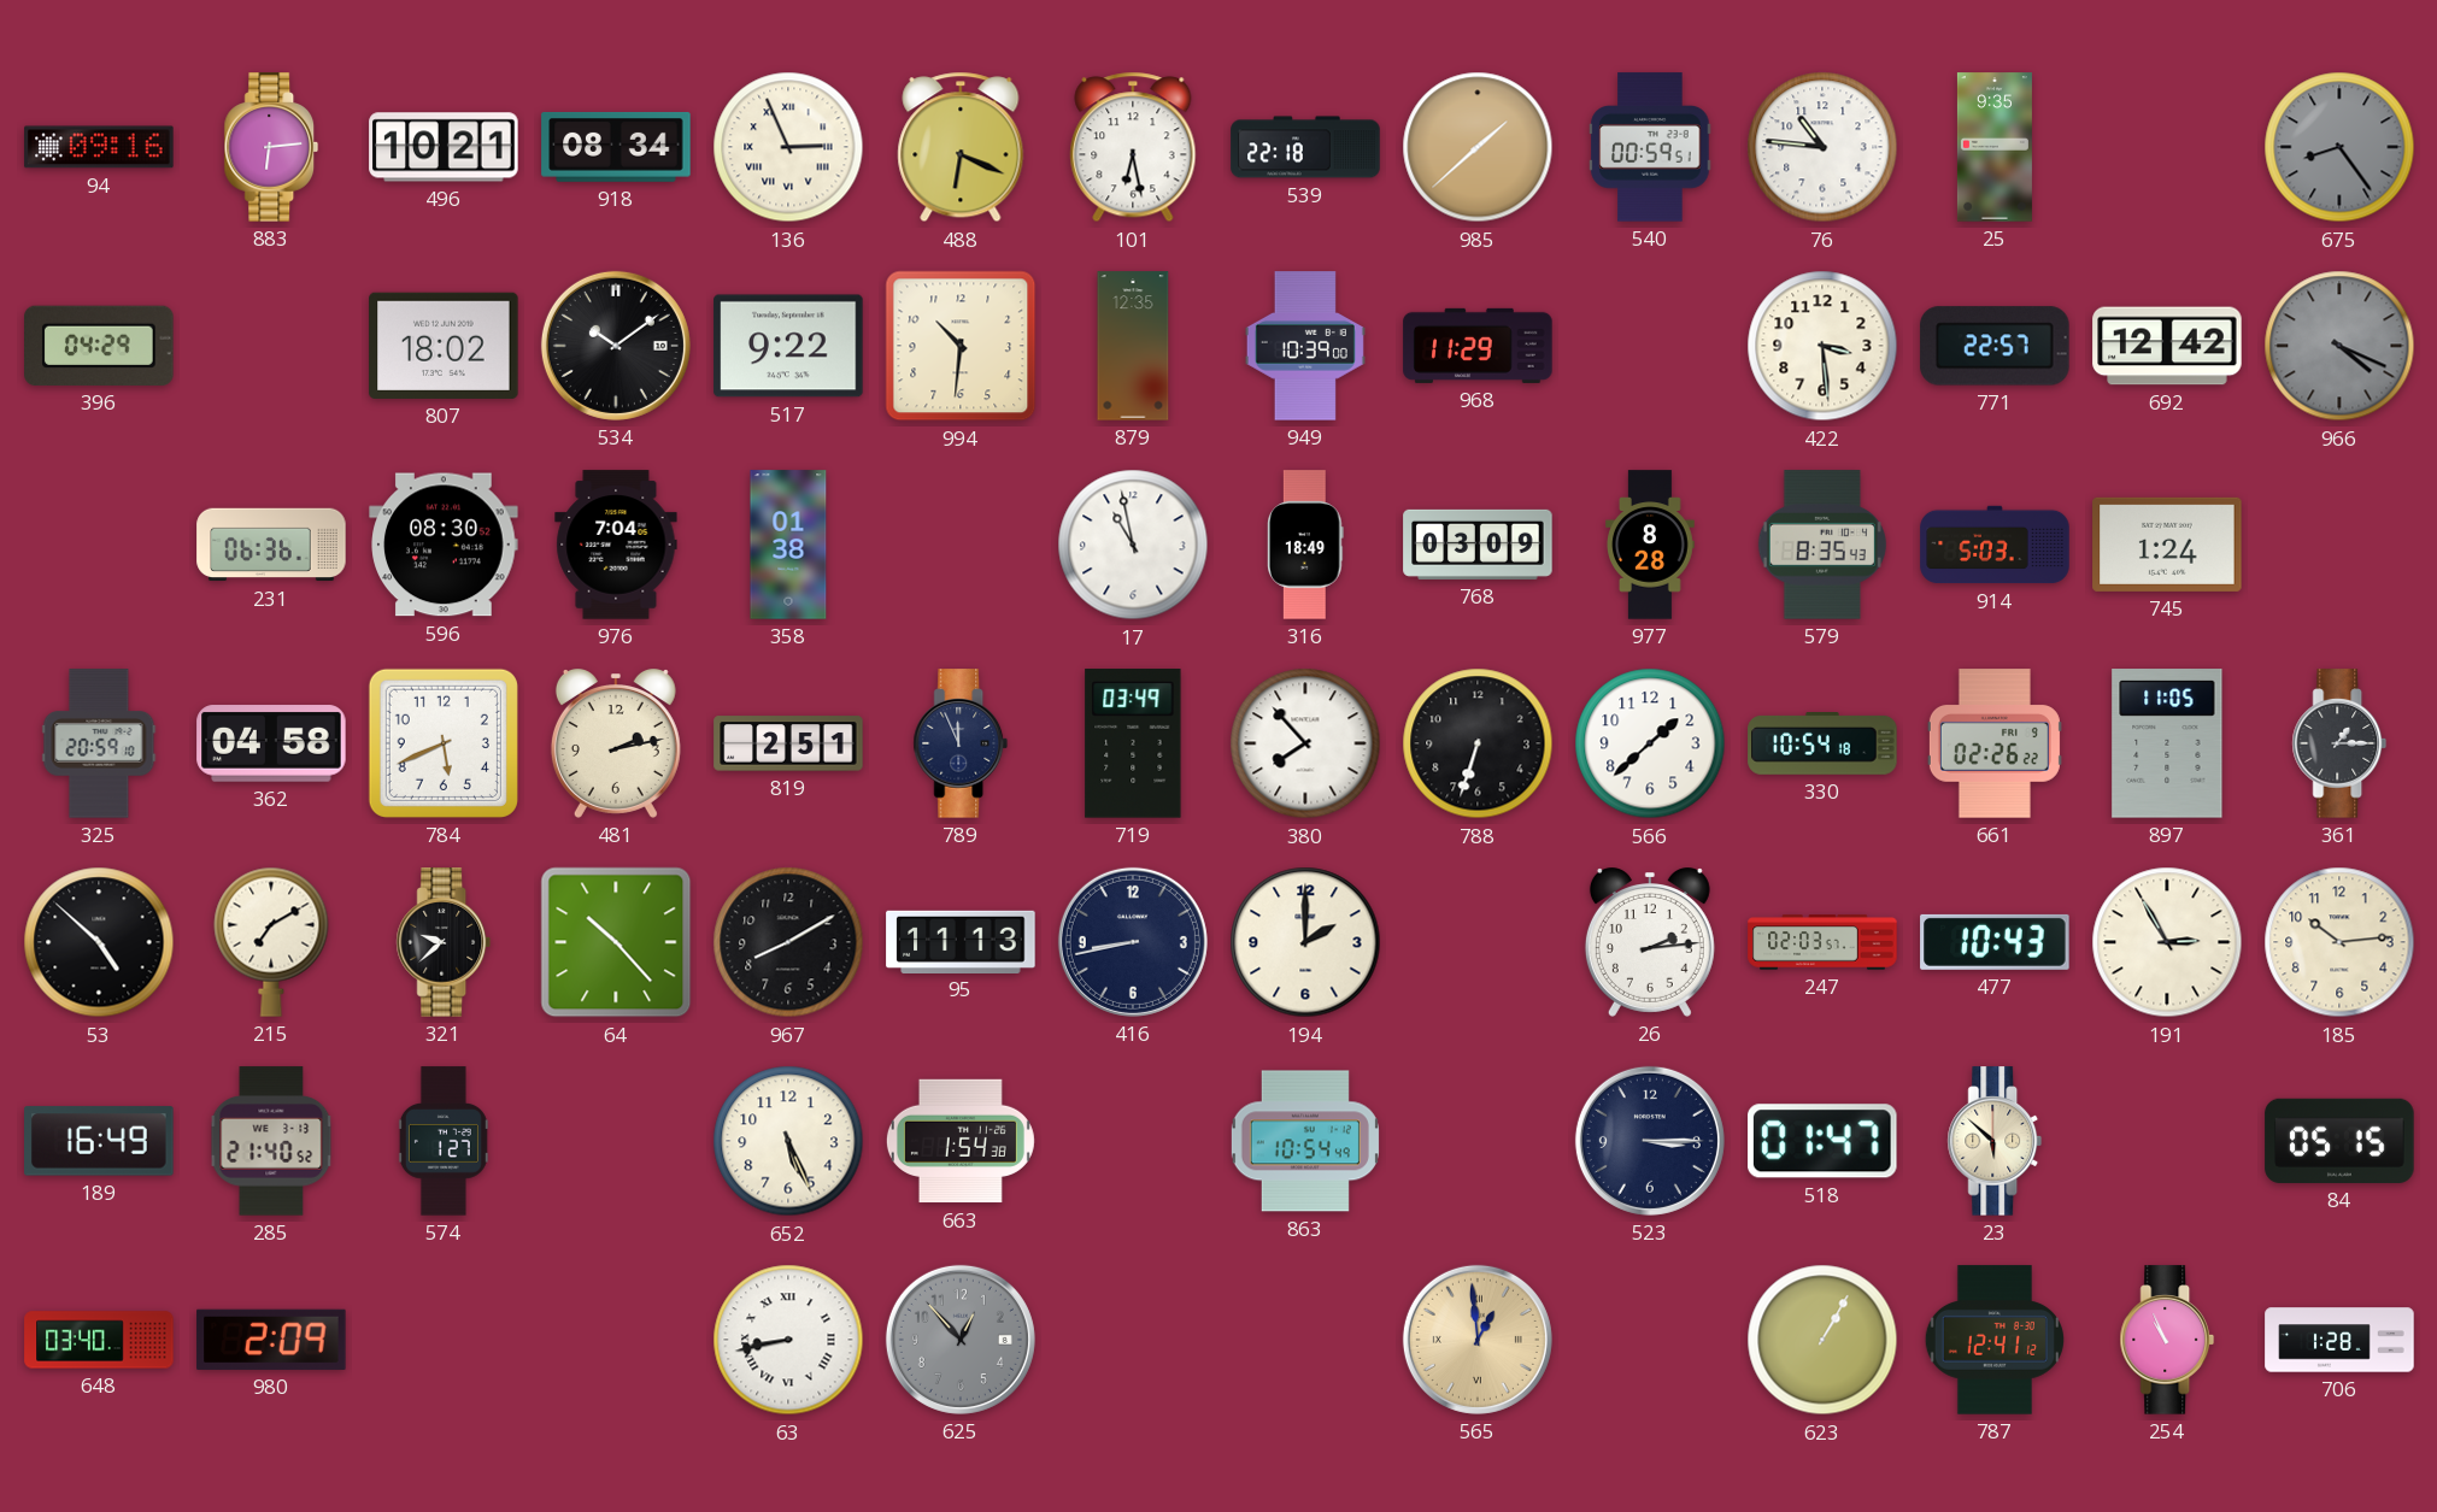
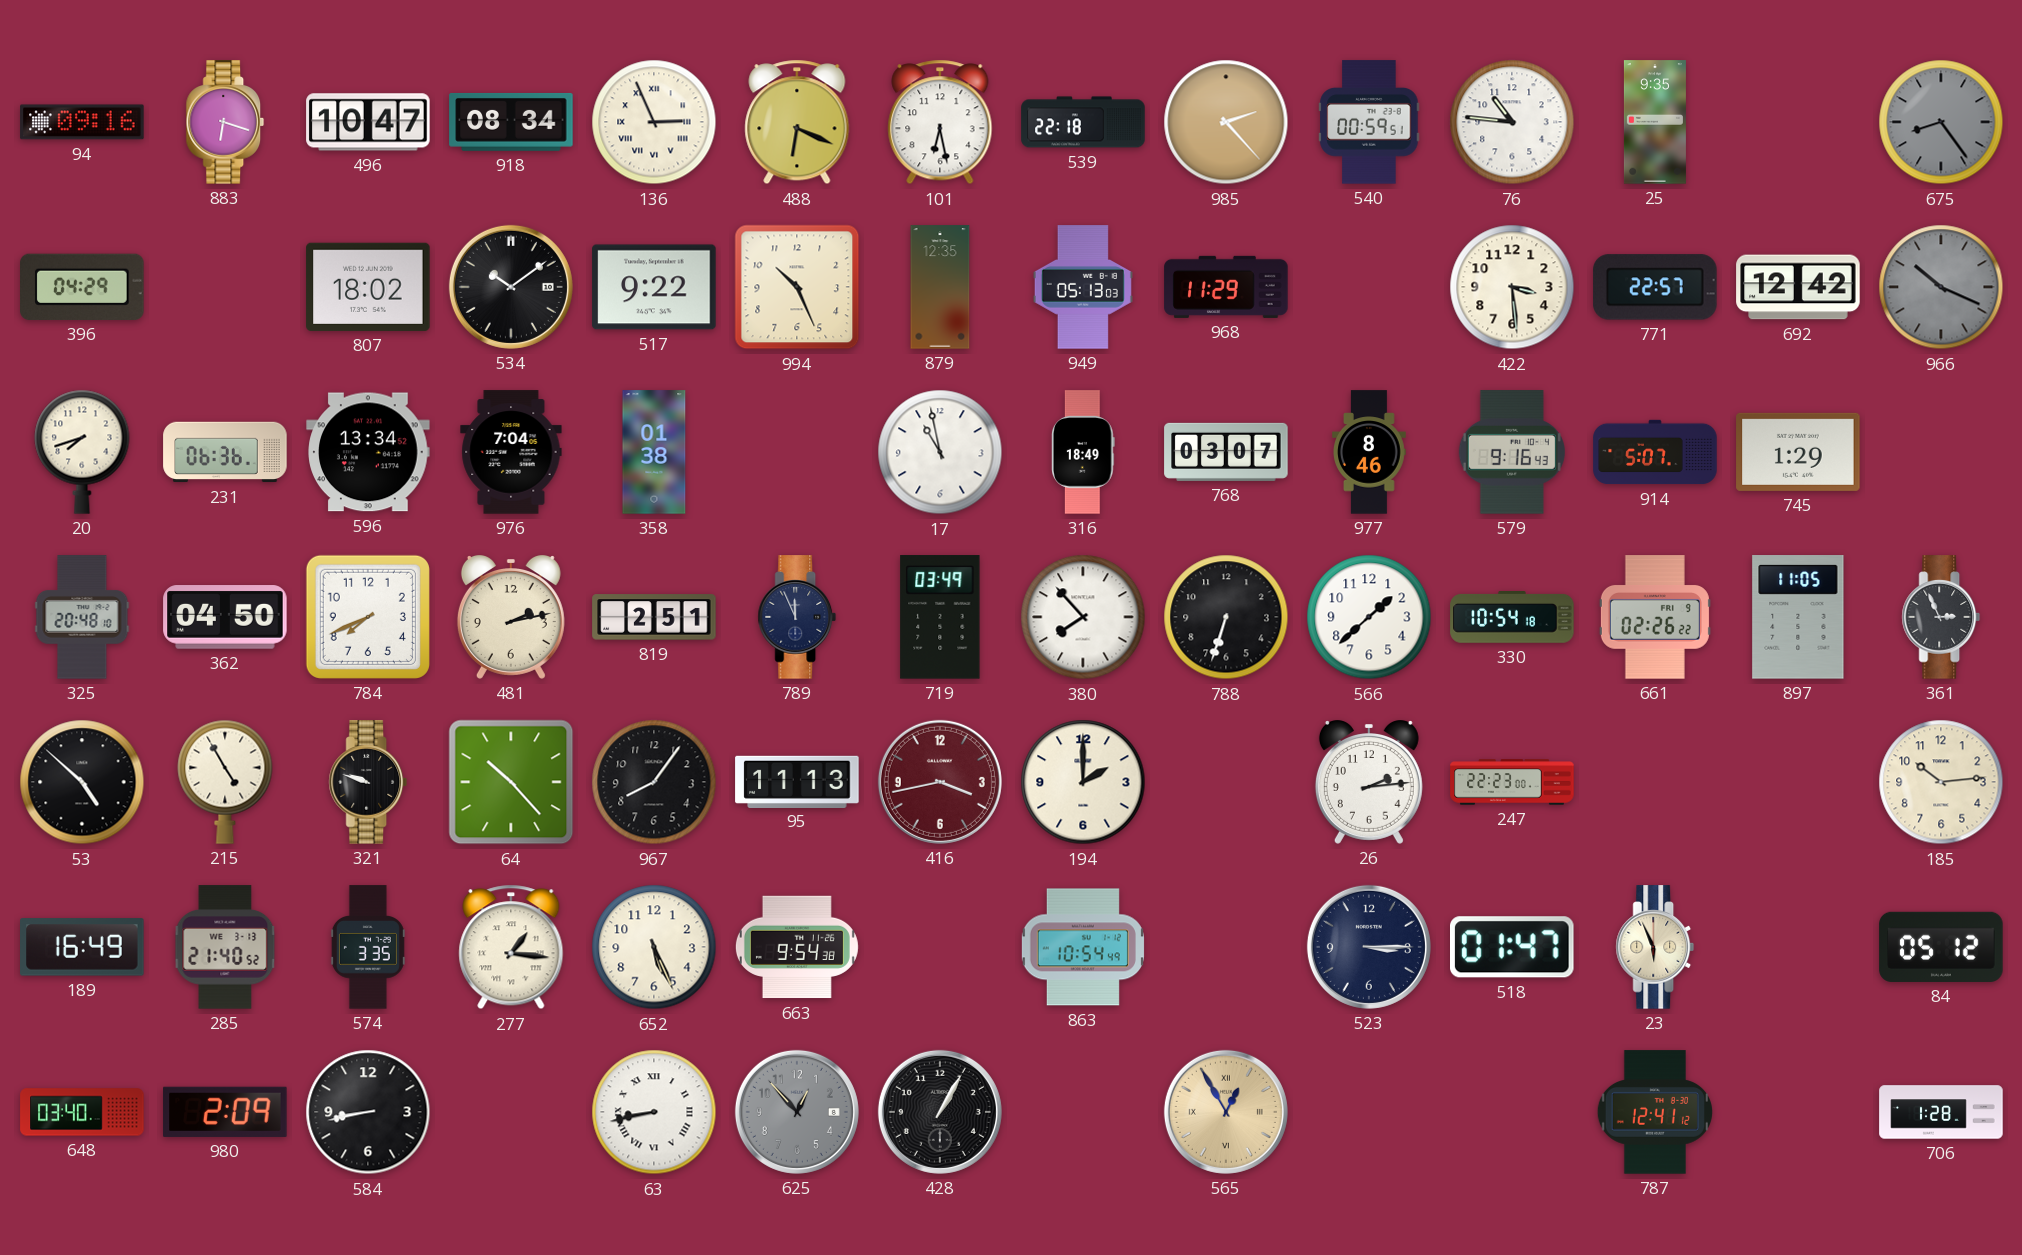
883: 6:14 -> 6:18
496: 10:21 -> 10:47
985: 1:38 -> 2:23
994: 10:31 -> 10:26
949: 10:39 -> 05:13
966: 4:19 -> 10:19
20: none -> 7:42
596: 08:30 -> 13:34
768: 03:09 -> 03:07
977: 8:28 -> 8:46
579: 8:35 -> 9:16
914: 5:03 -> 5:07
745: 1:24 -> 1:29
325: 20:59 -> 20:48
362: 04:58 -> 04:50
784: 5:41 -> 7:41
361: 1:15 -> 2:56
215: 7:10 -> 4:55
321: 9:38 -> 9:48
967: 8:10 -> 8:06
416: 8:43 -> 3:43
416 dial: navy -> burgundy
247: 02:03 -> 22:23
477: 10:43 -> none
191: 2:55 -> none
574: 1:27 -> 3:35
277: none -> 1:16
663: 1:54 -> 9:54
23: 5:52 -> 5:56
84: 05:15 -> 05:12
584: none -> 8:43
428: none -> 1:05
565: 12:59 -> 12:55
623: 1:05 -> none
254: 10:56 -> none
